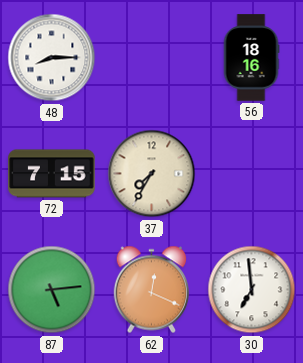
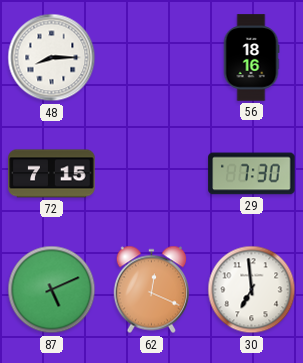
37: 7:35 -> none
29: none -> 7:30
87: 5:14 -> 5:11
